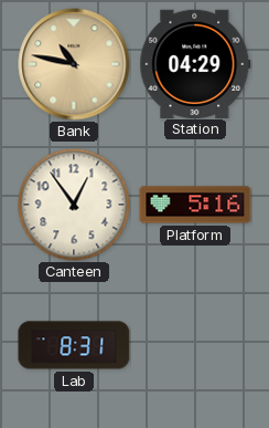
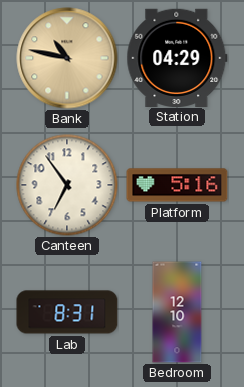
Canteen: 12:54 -> 6:54
Bedroom: none -> 12:10
